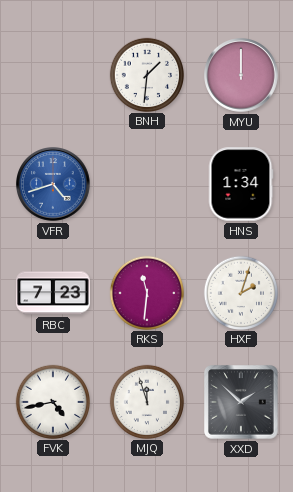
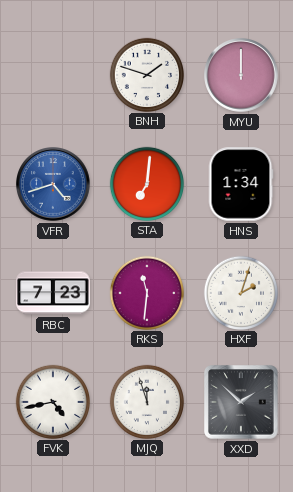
BNH: 1:31 -> 1:48
STA: none -> 7:01
